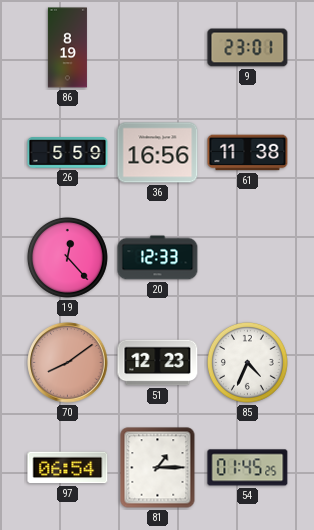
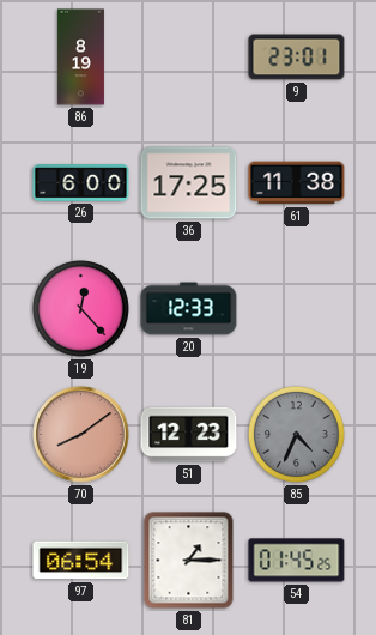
26: 5:59 -> 6:00
36: 16:56 -> 17:25
85 dial: white -> grey
